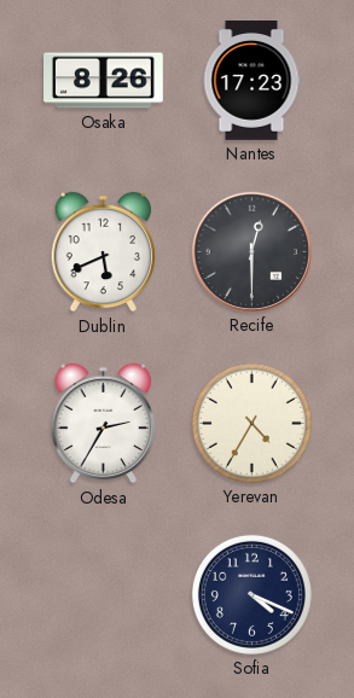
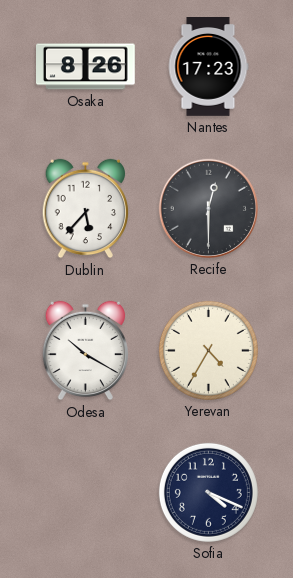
Dublin: 5:41 -> 5:37
Odesa: 2:35 -> 10:20
